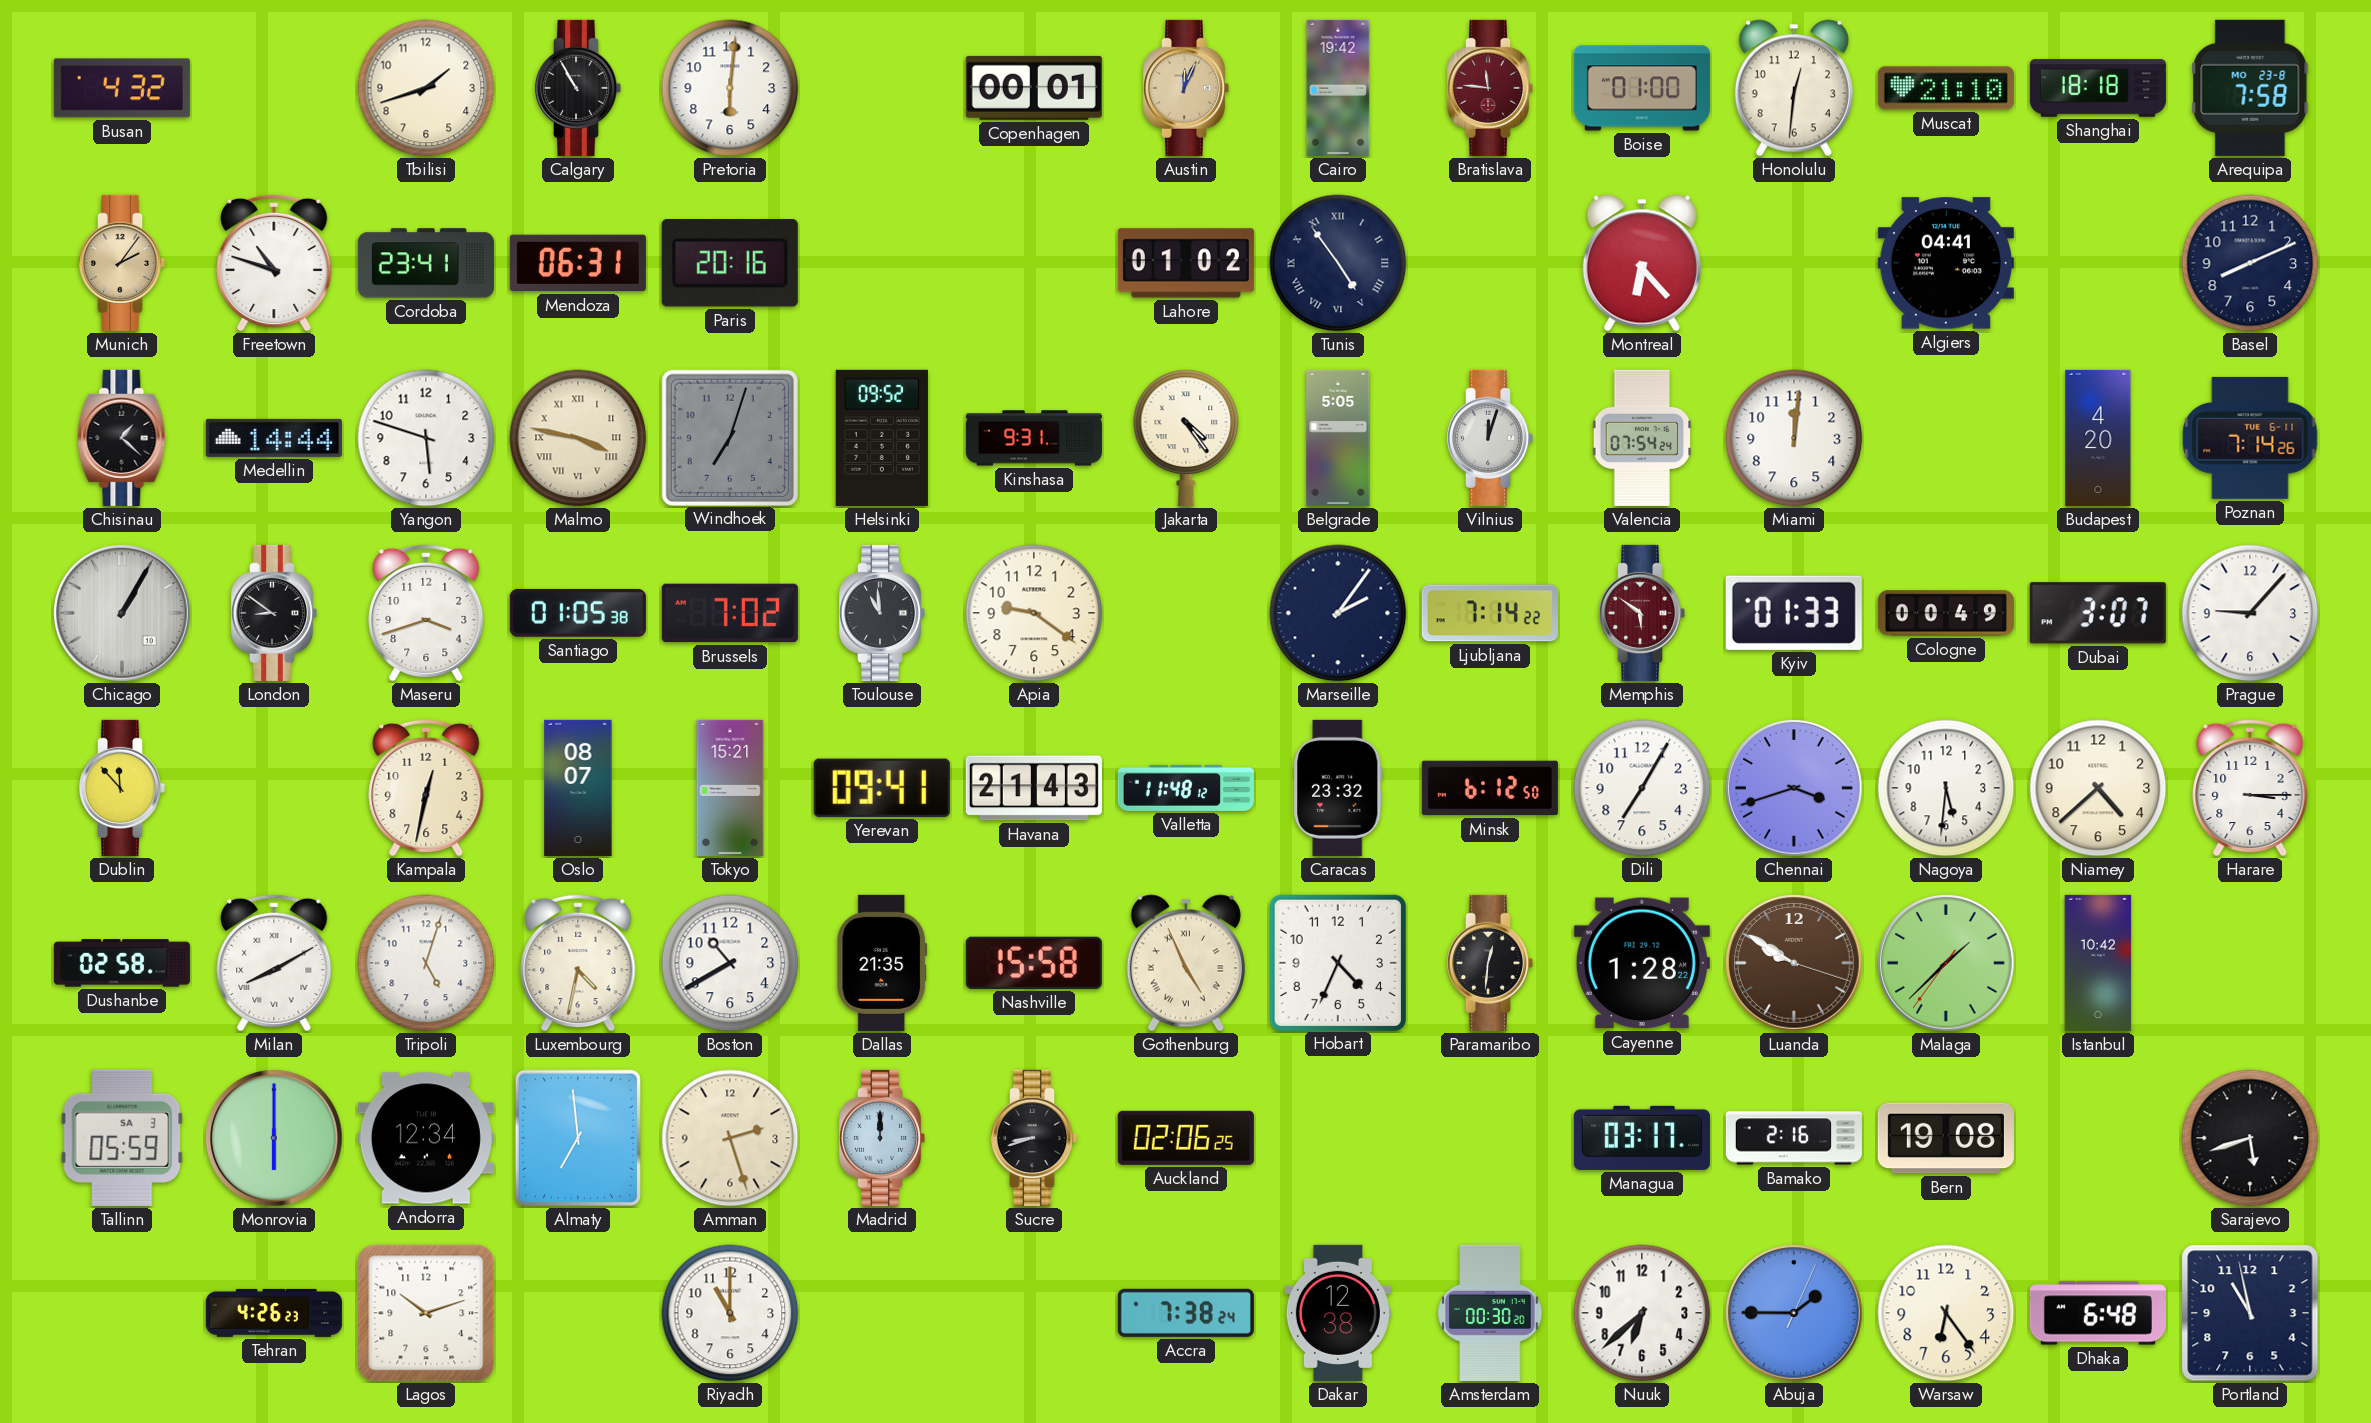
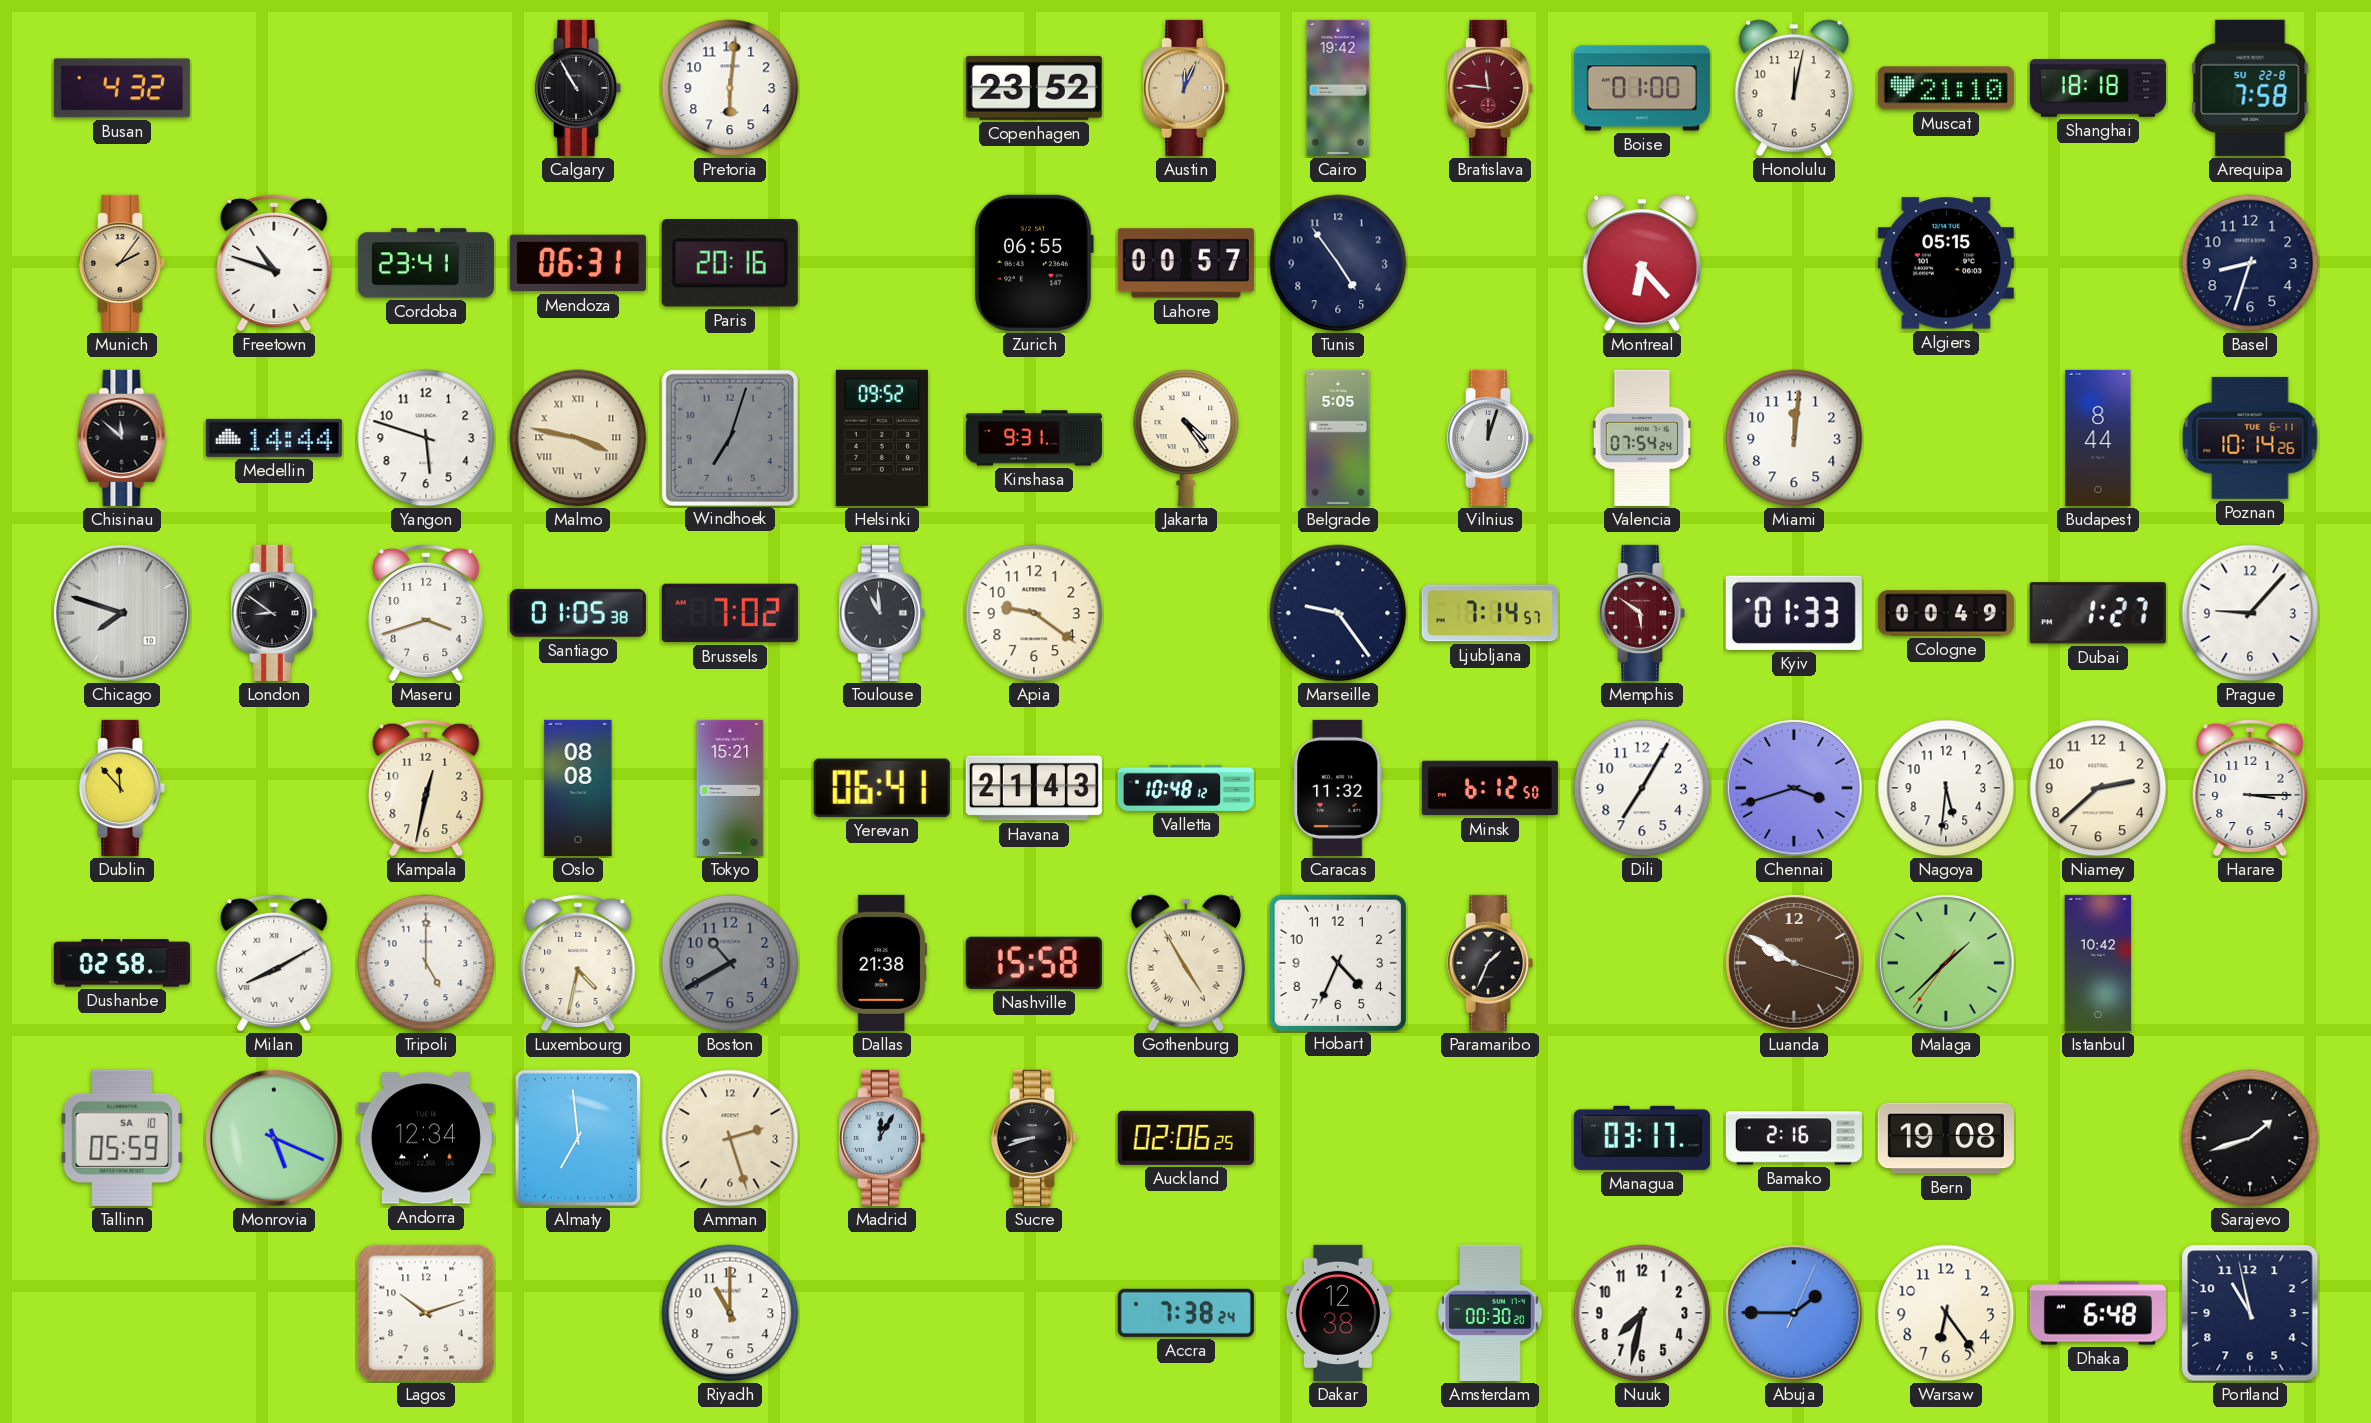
Tbilisi: 1:42 -> none
Copenhagen: 00:01 -> 23:52
Honolulu: 12:31 -> 12:02
Arequipa date: MO 23-8 -> SU 22-8
Zurich: none -> 06:55
Lahore: 01:02 -> 00:57
Tunis numerals: Roman -> Arabic
Algiers: 04:41 -> 05:15
Basel: 8:11 -> 8:33
Chisinau: 1:22 -> 11:52
Budapest: 4:20 -> 8:44
Poznan: 7:14 -> 10:14
Chicago: 1:05 -> 7:48
Marseille: 2:06 -> 9:24
Ljubljana: 7:14:22 -> 7:14:57
Dubai: 3:07 -> 1:27
Oslo: 08:07 -> 08:08
Yerevan: 09:41 -> 06:41
Valletta: 11:48 -> 10:48
Caracas: 23:32 -> 11:32
Niamey: 4:38 -> 2:38
Tripoli: 5:03 -> 5:00
Boston dial: white -> grey
Dallas: 21:35 -> 21:38
Gothenburg: 4:56 -> 4:55
Paramaribo: 12:31 -> 1:34
Cayenne: 1:28 -> none
Tallinn date: SA 3 -> SA 10
Monrovia: 6:00 -> 5:19
Madrid: 12:00 -> 12:05
Sarajevo: 5:42 -> 1:42
Tehran: 4:26 -> none
Nuuk: 6:38 -> 7:32
